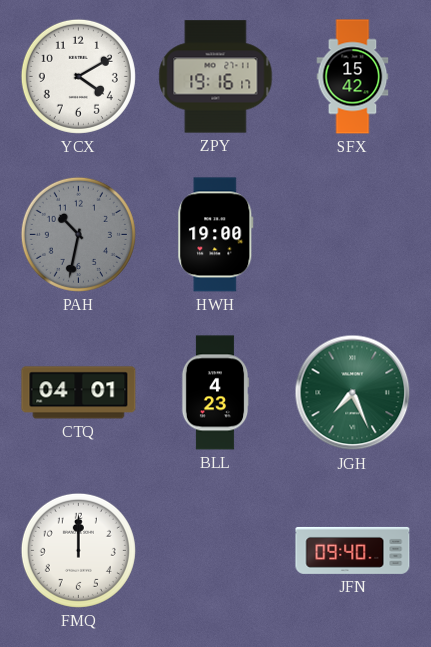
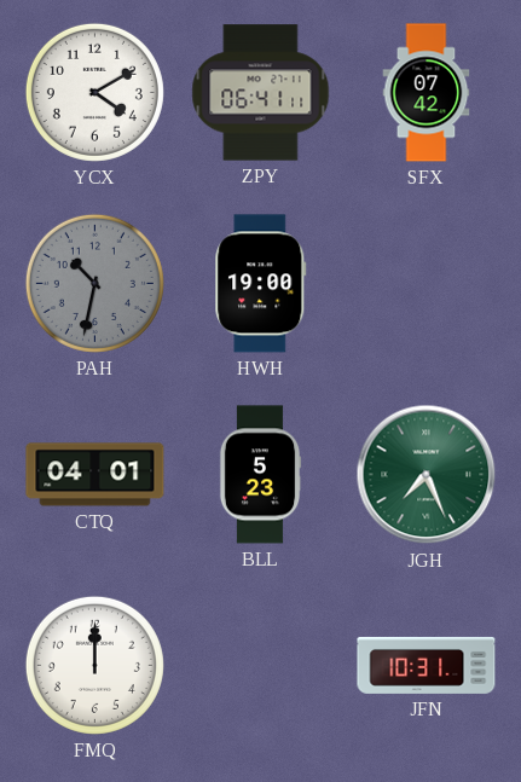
ZPY: 19:16 -> 06:41
SFX: 15:42 -> 07:42
BLL: 4:23 -> 5:23
JFN: 09:40 -> 10:31
